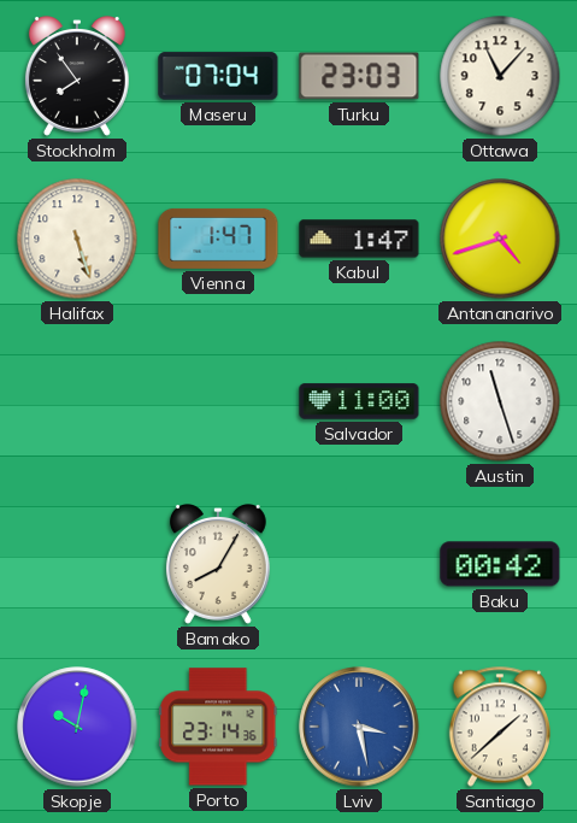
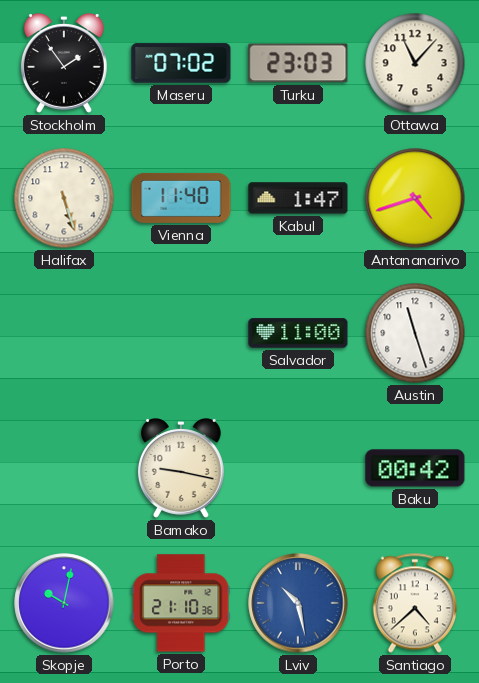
Stockholm: 7:54 -> 1:54
Maseru: 07:04 -> 07:02
Vienna: 1:47 -> 11:40
Bamako: 8:05 -> 9:17
Porto: 23:14 -> 21:10
Lviv: 3:28 -> 10:28
Santiago: 1:38 -> 4:38
